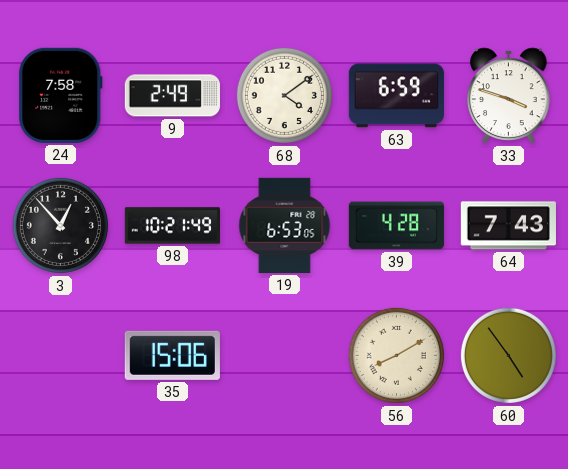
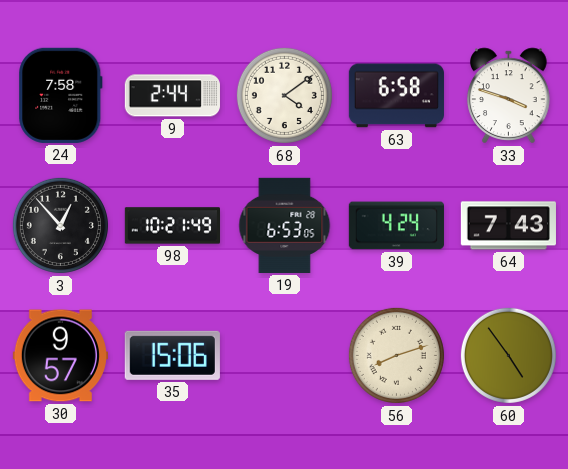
9: 2:49 -> 2:44
63: 6:59 -> 6:58
39: 4:28 -> 4:24
30: none -> 9:57
56: 8:10 -> 8:12
